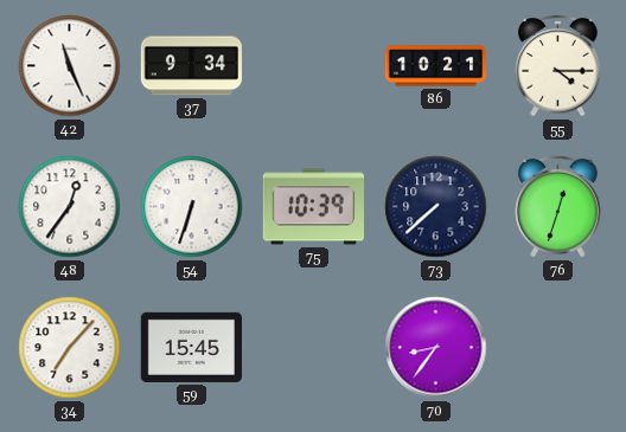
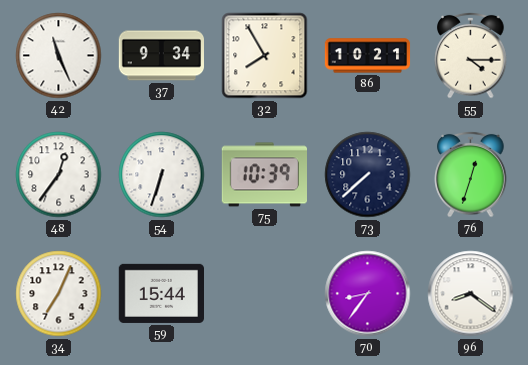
32: none -> 7:55
34: 7:07 -> 7:04
59: 15:45 -> 15:44
96: none -> 8:21
